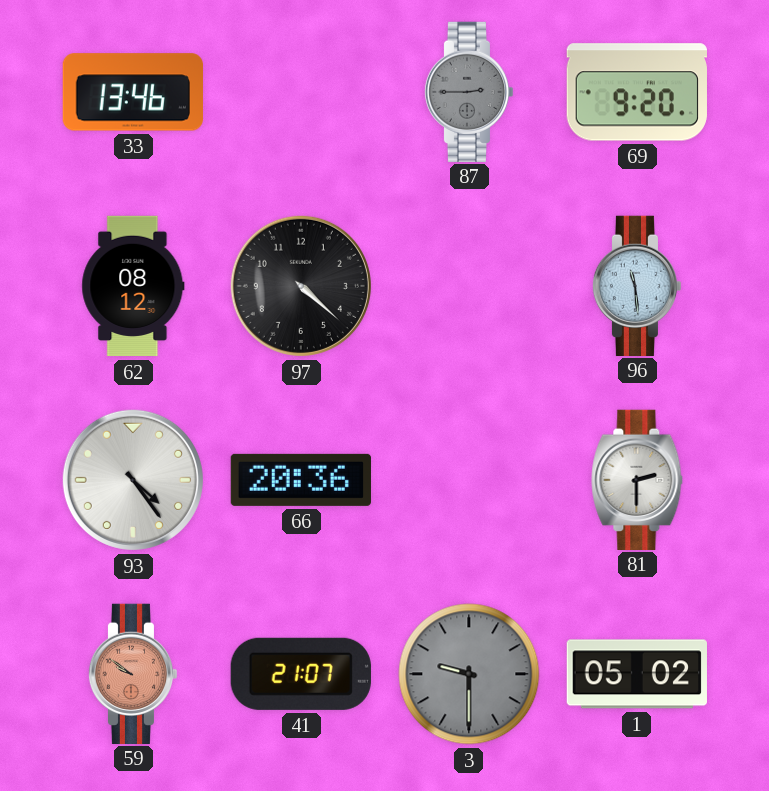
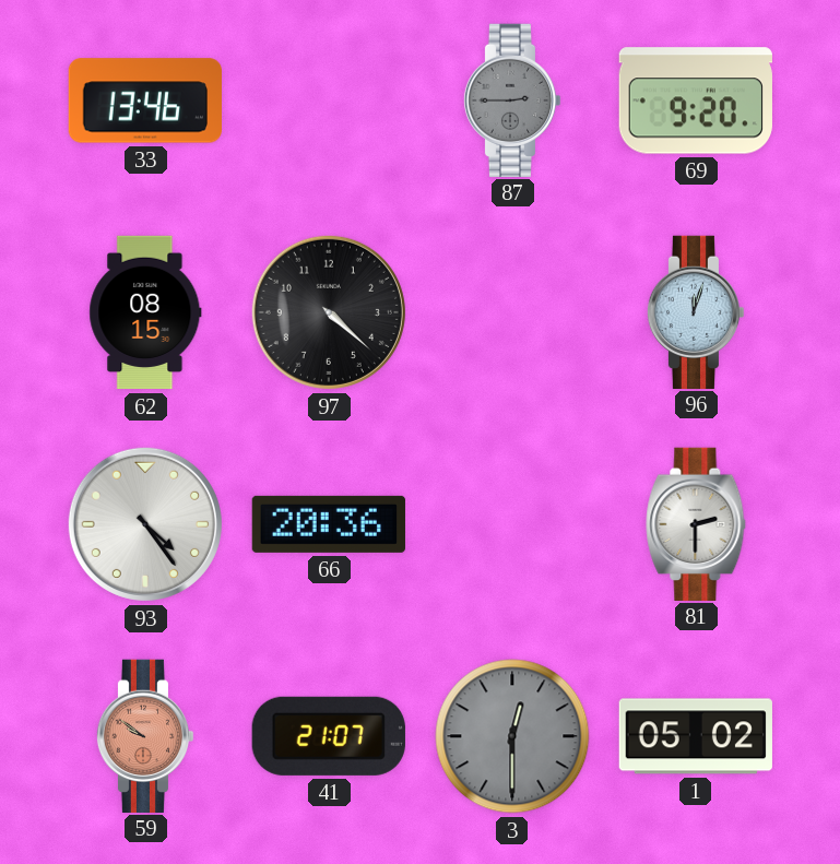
62: 08:12 -> 08:15
96: 11:29 -> 12:03
3: 9:30 -> 12:30
